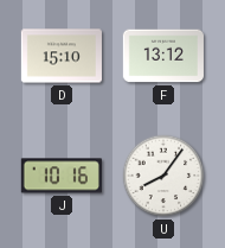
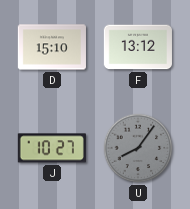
J: 10:16 -> 10:27
U dial: white -> grey
